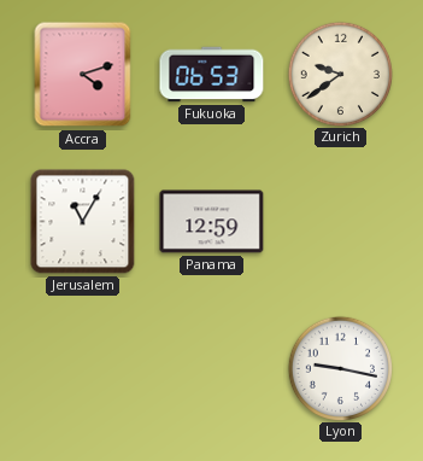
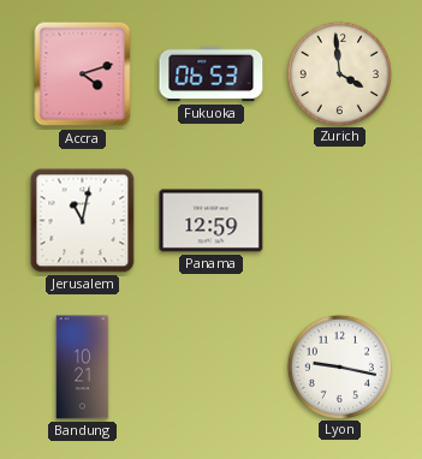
Zurich: 9:39 -> 3:59
Jerusalem: 11:05 -> 11:02
Bandung: none -> 10:21
